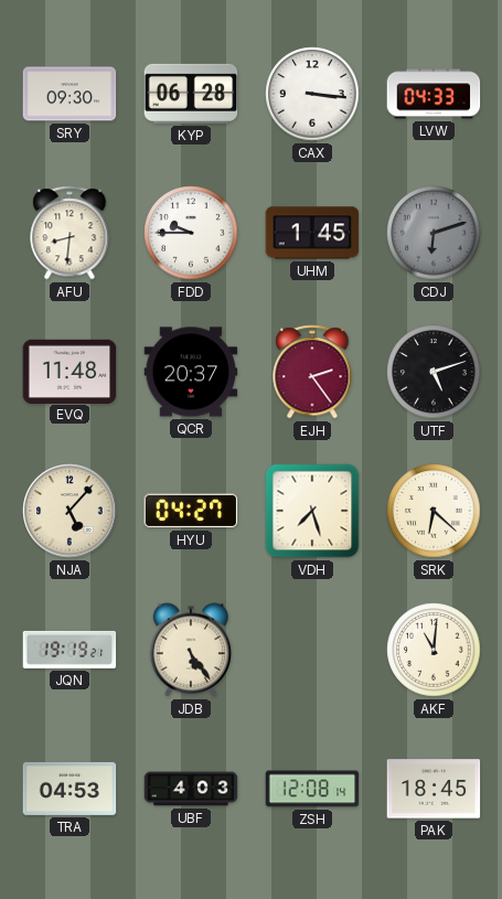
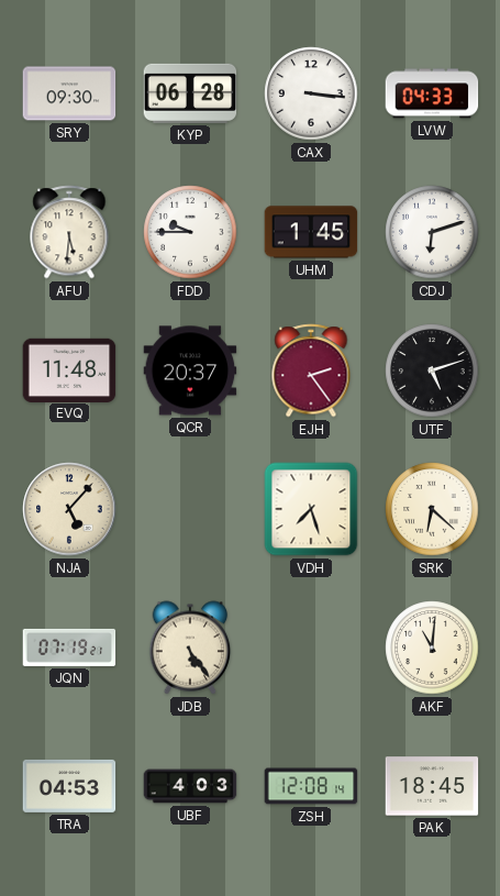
AFU: 8:31 -> 5:31
CDJ dial: grey -> white
HYU: 04:27 -> none
JQN: 19:19 -> 07:19
